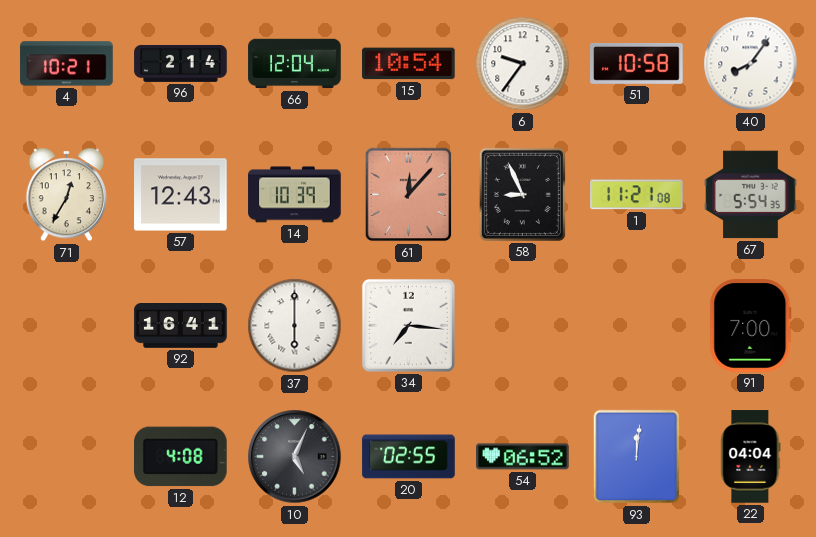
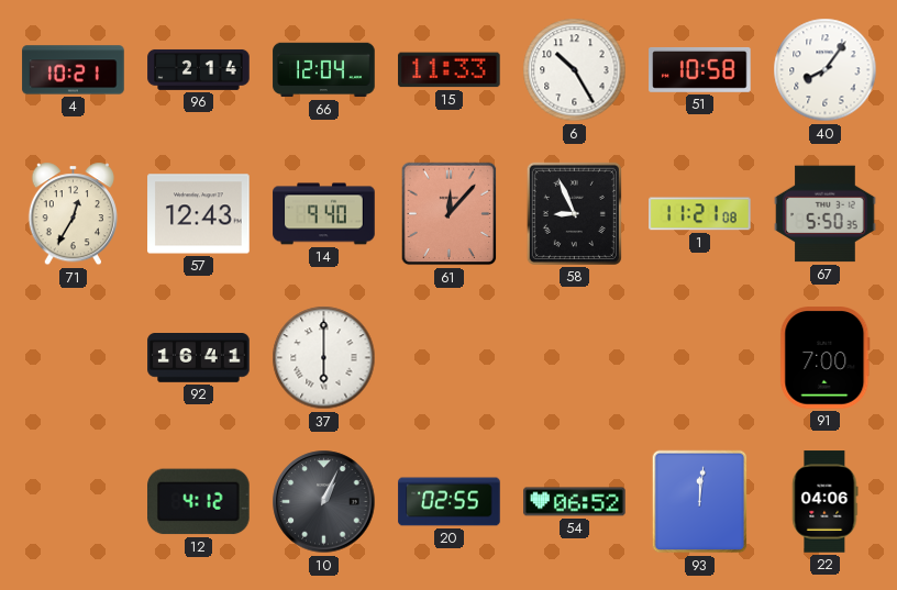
15: 10:54 -> 11:33
6: 9:36 -> 10:25
14: 10:39 -> 9:40
67: 5:54 -> 5:50
34: 7:16 -> none
12: 4:08 -> 4:12
10: 5:04 -> 1:04
22: 04:04 -> 04:06
